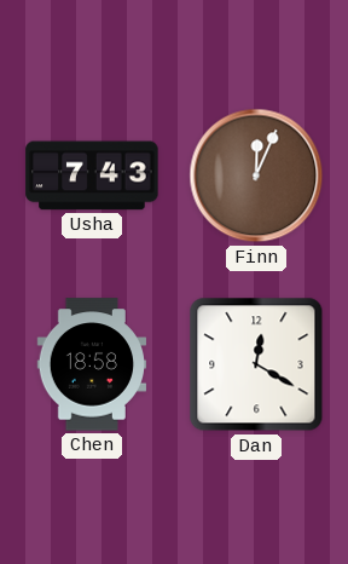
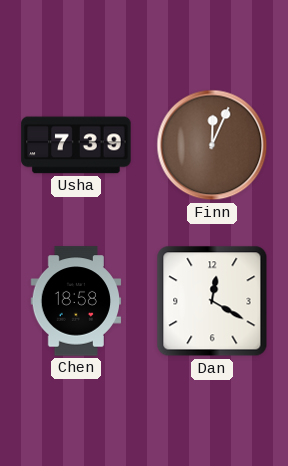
Usha: 7:43 -> 7:39
